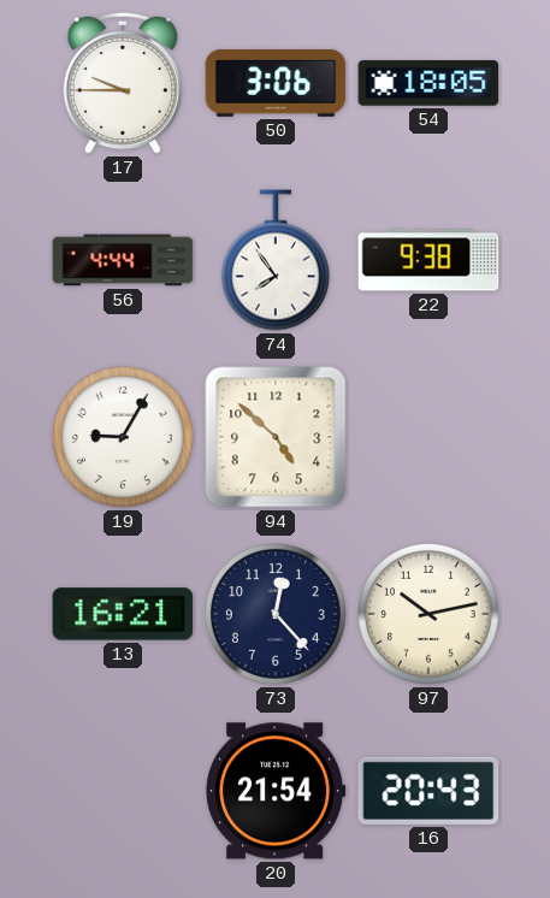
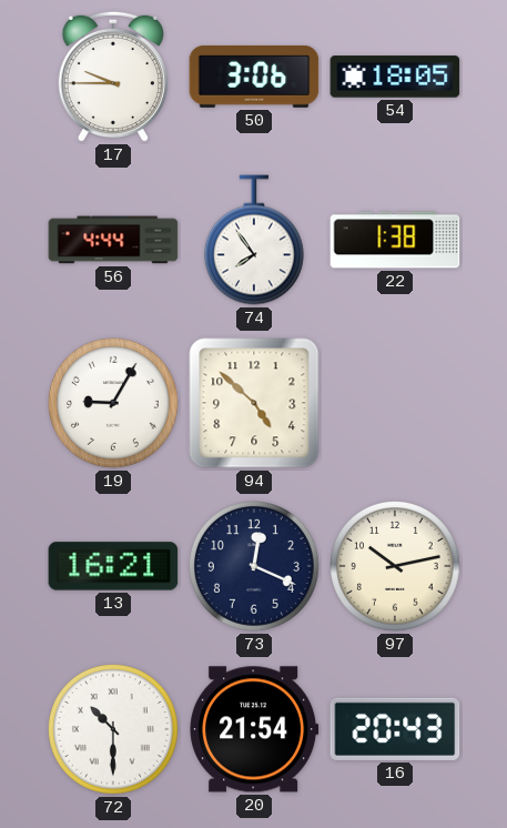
22: 9:38 -> 1:38
73: 12:23 -> 12:19
72: none -> 10:30
